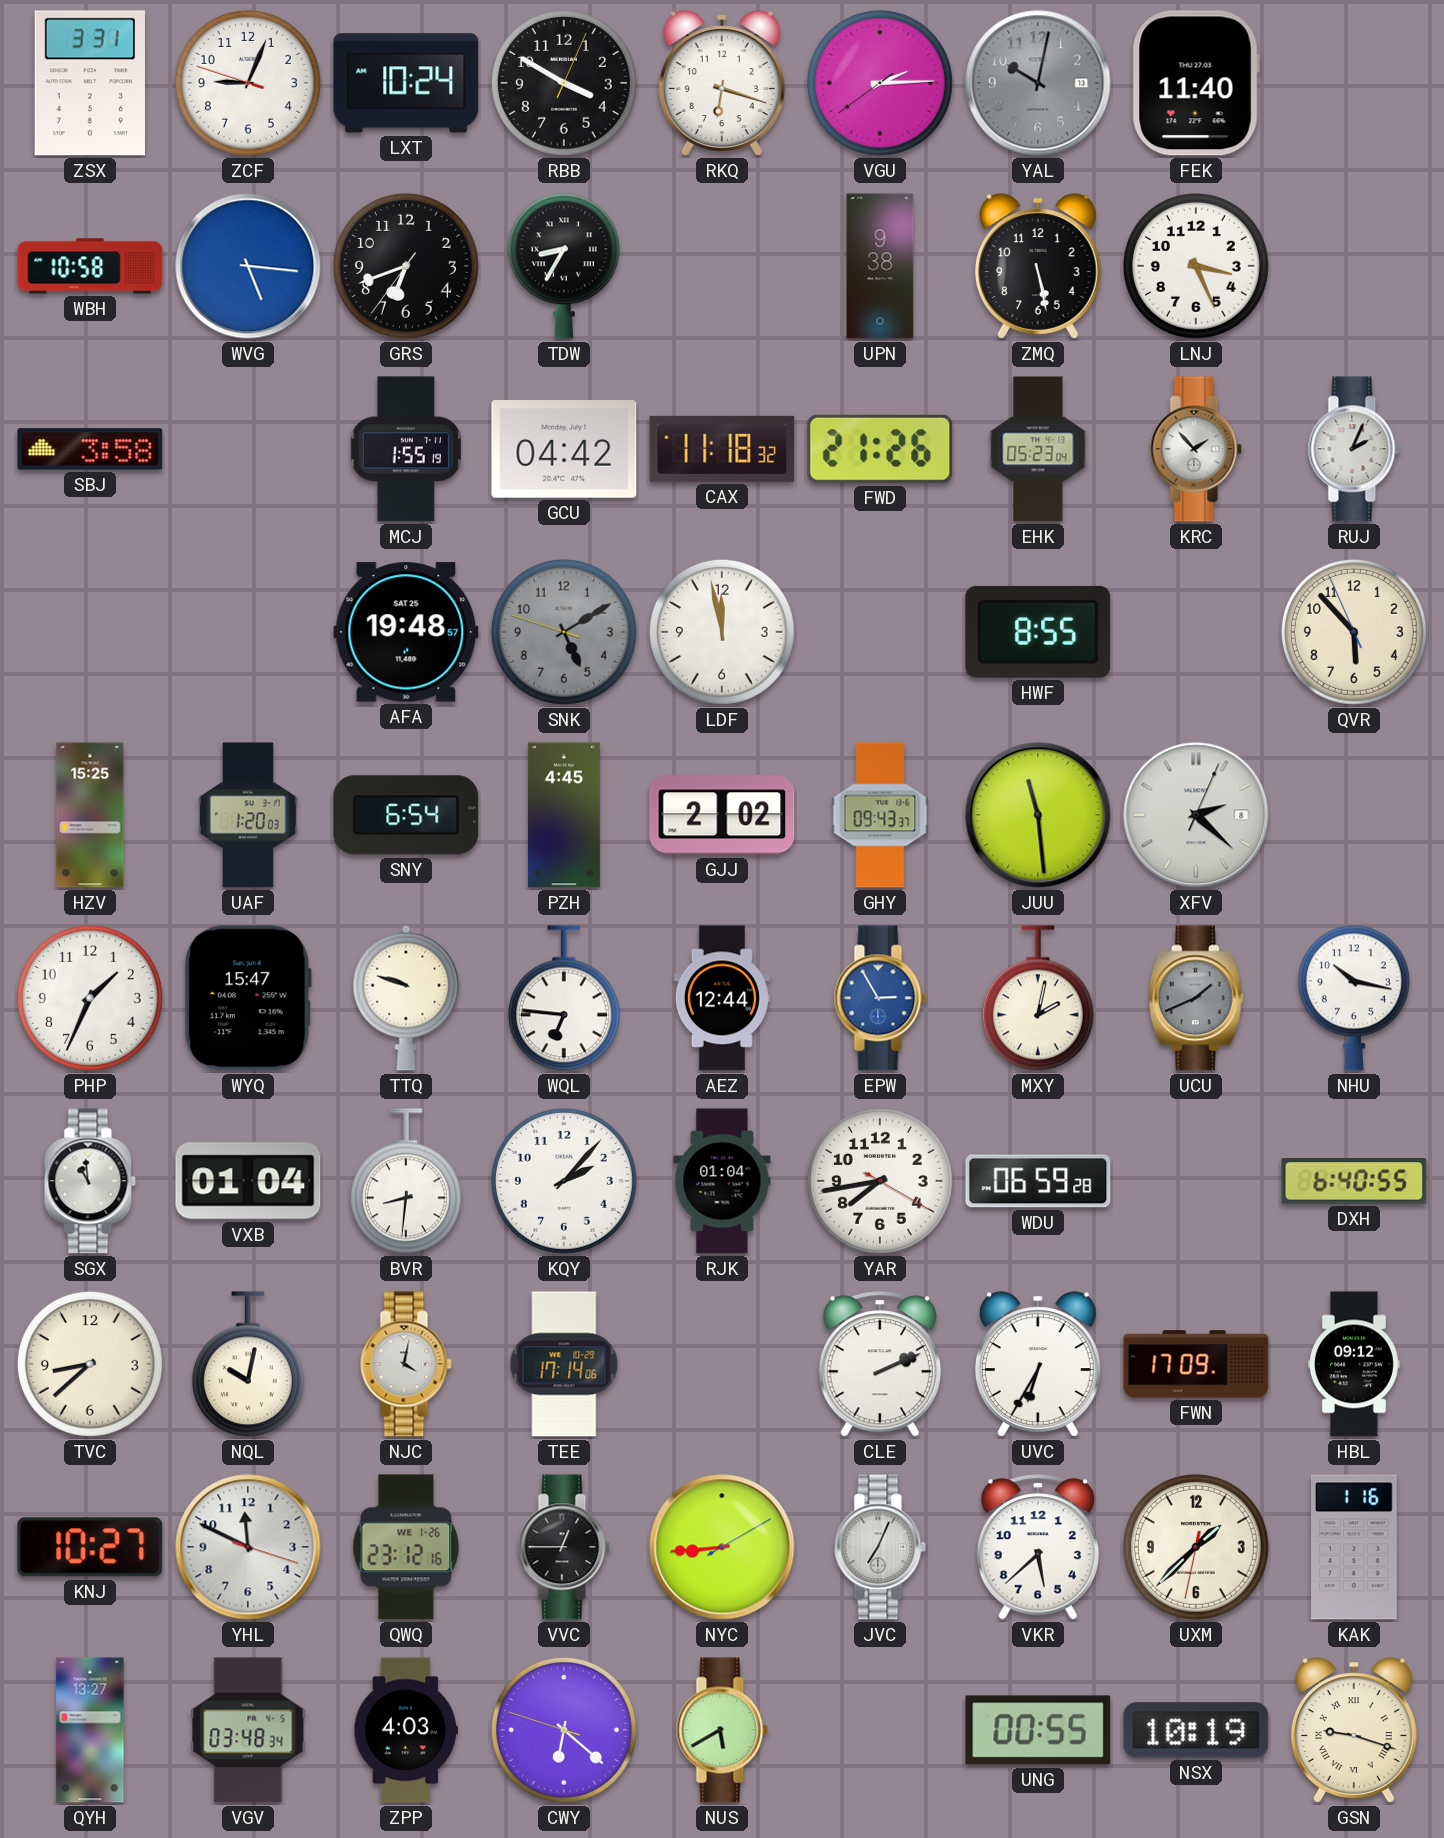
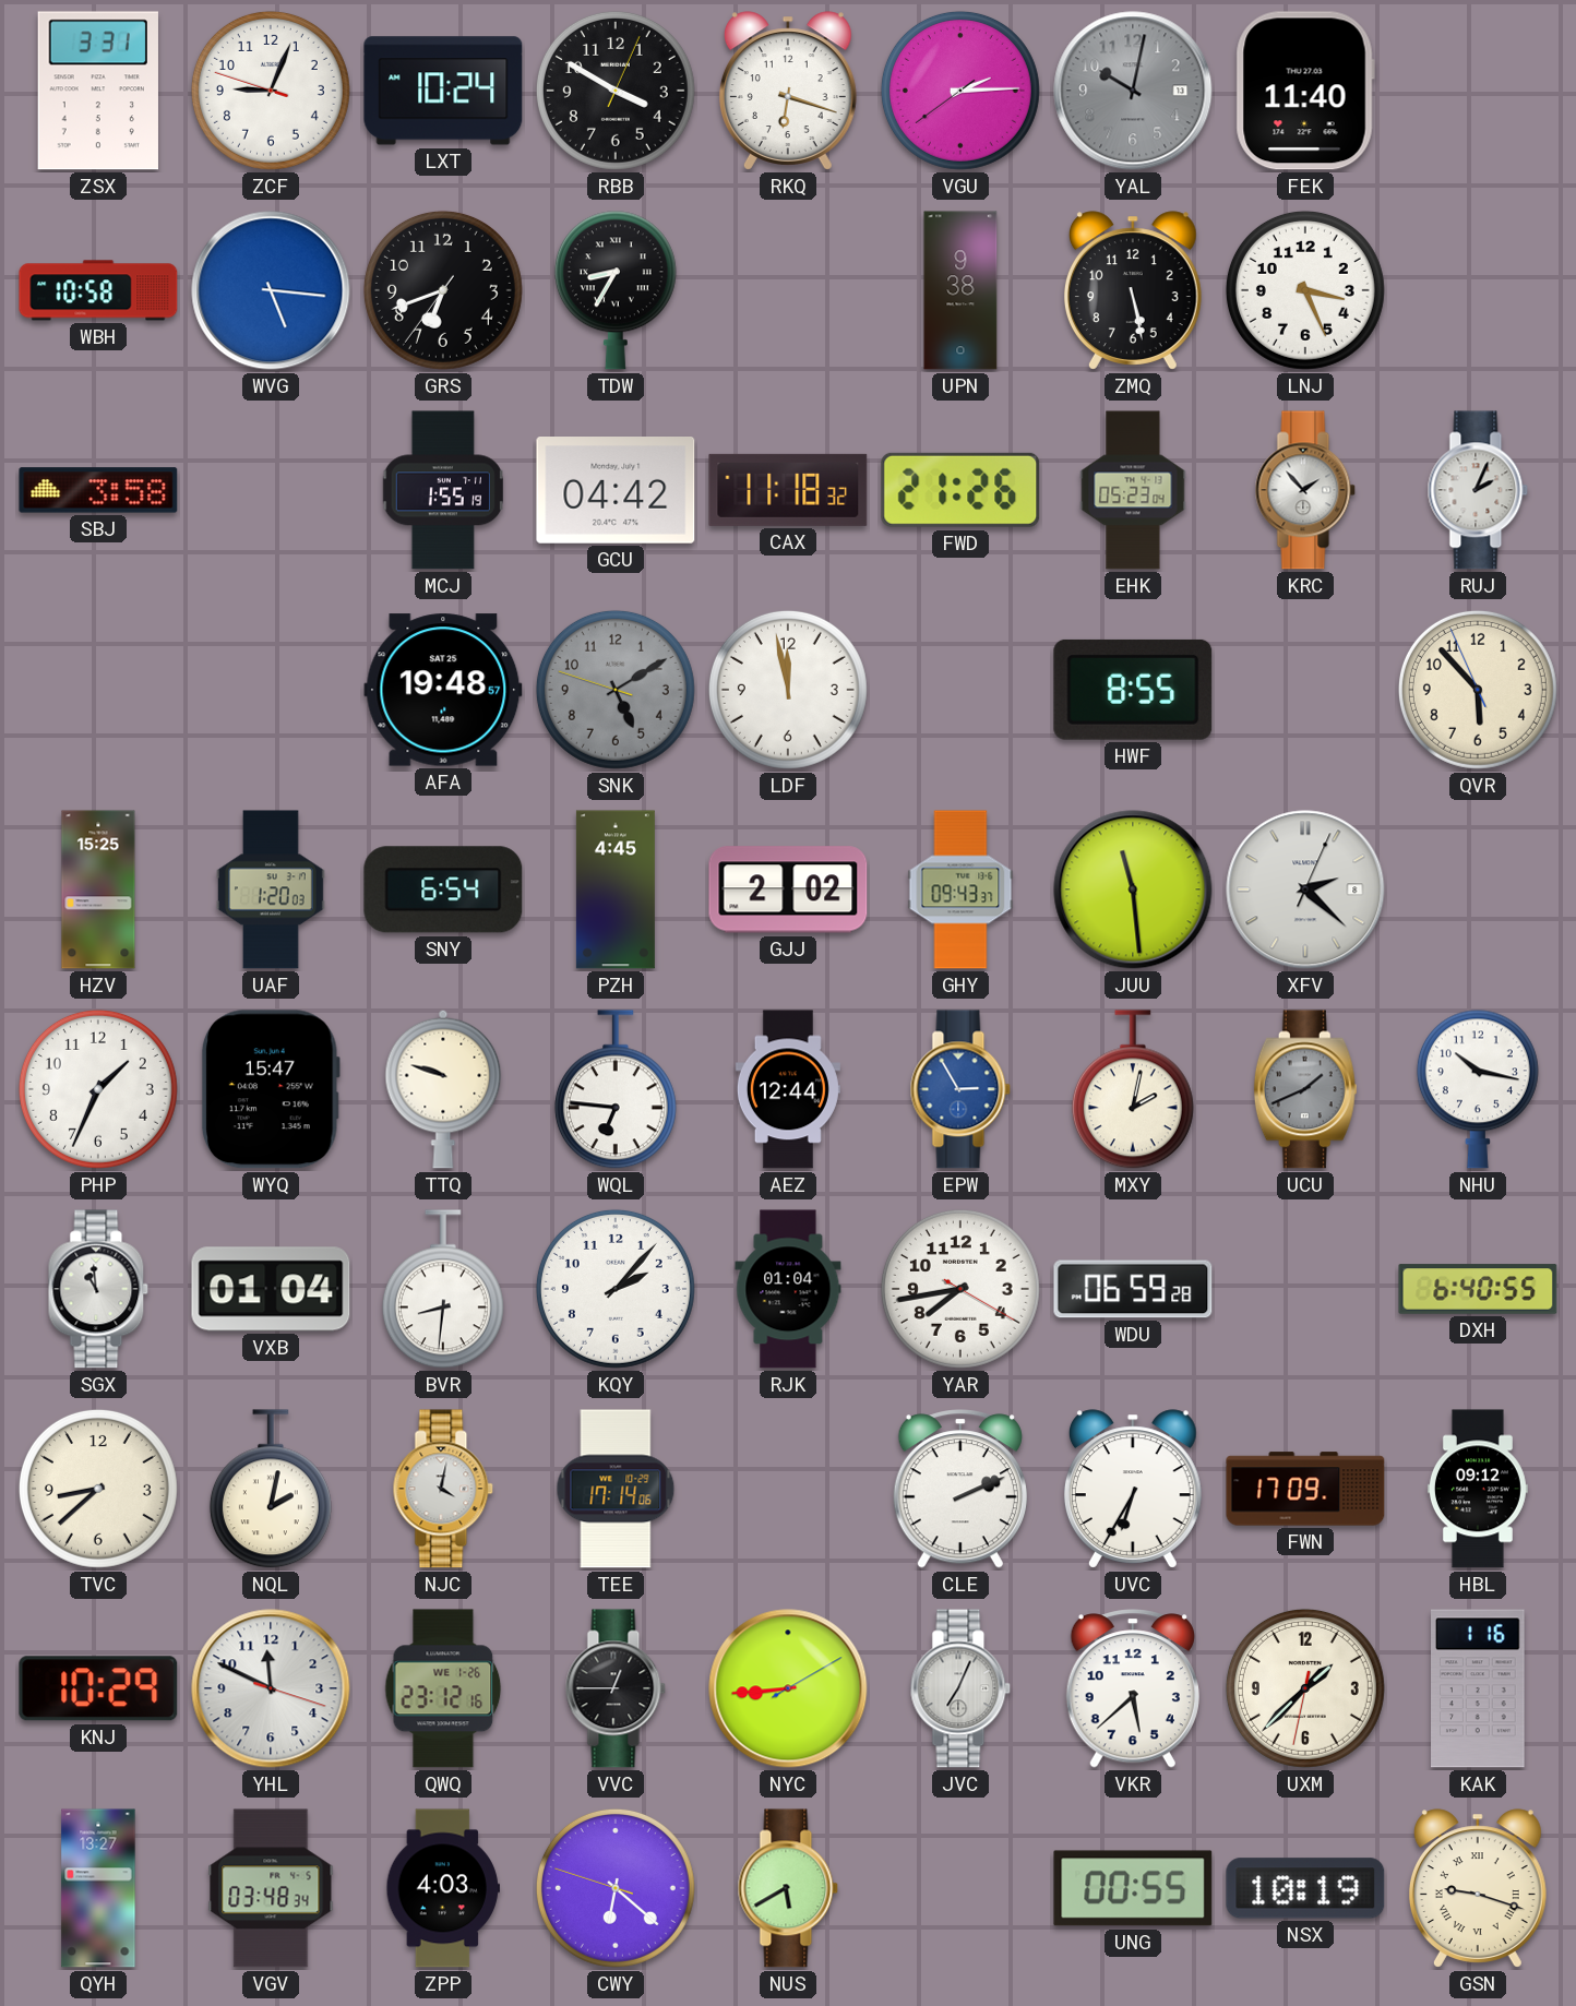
NQL: 10:02 -> 2:02
KNJ: 10:27 -> 10:29
